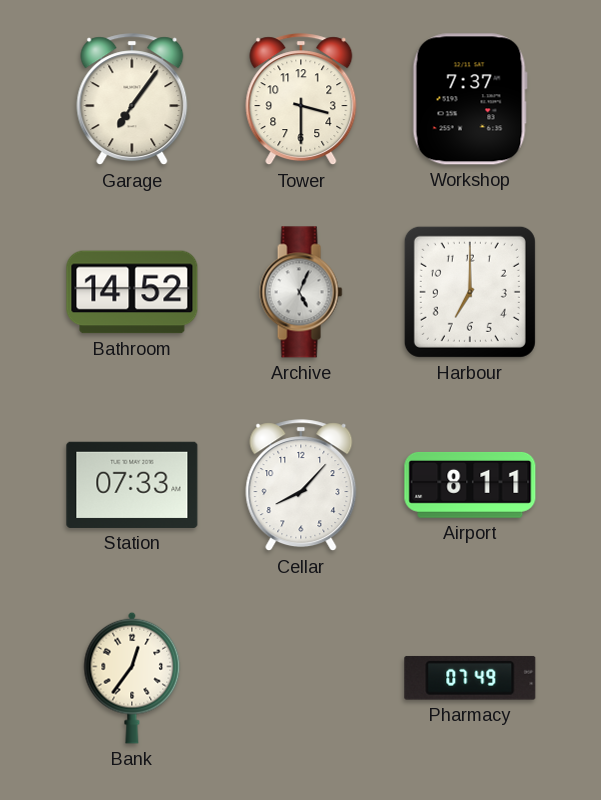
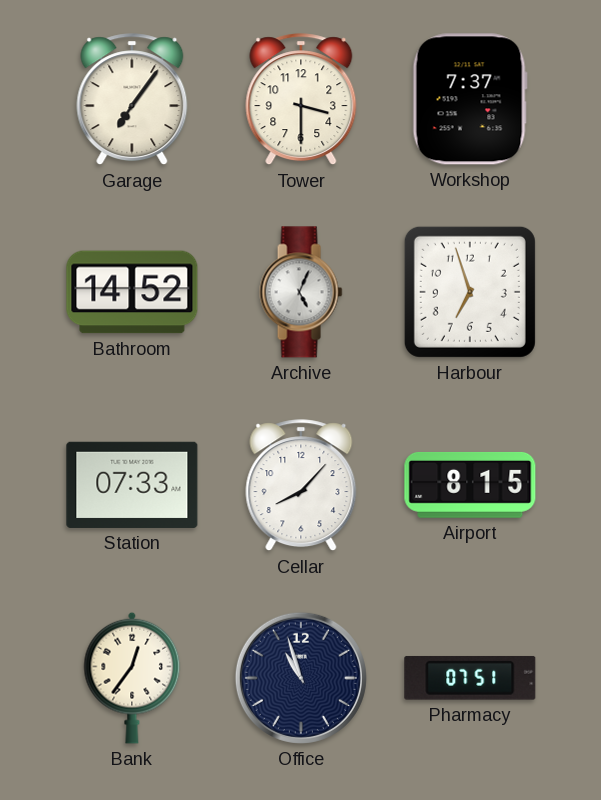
Harbour: 7:00 -> 6:57
Airport: 8:11 -> 8:15
Office: none -> 10:57
Pharmacy: 07:49 -> 07:51
